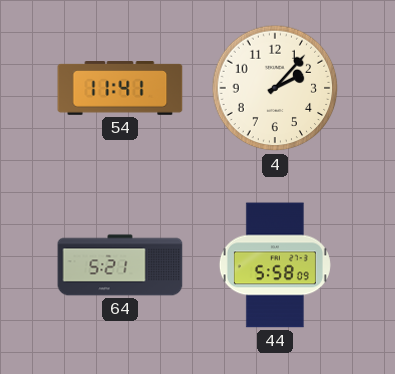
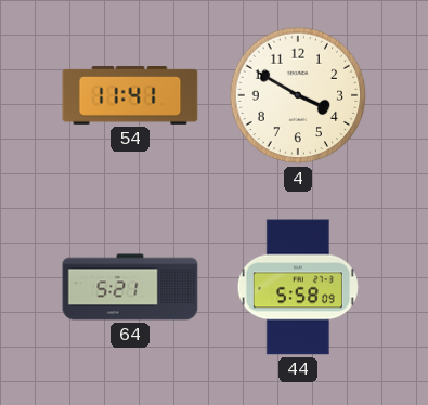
4: 2:07 -> 3:50
